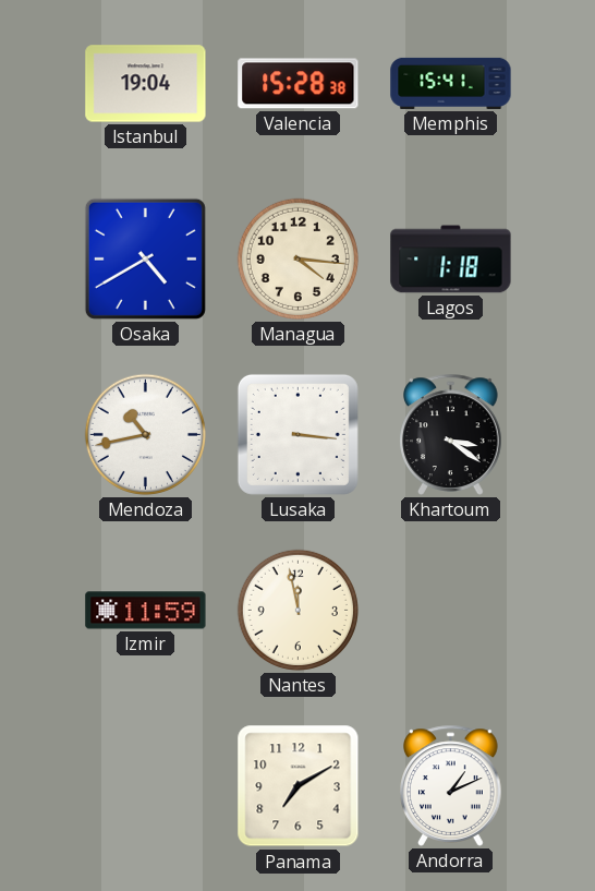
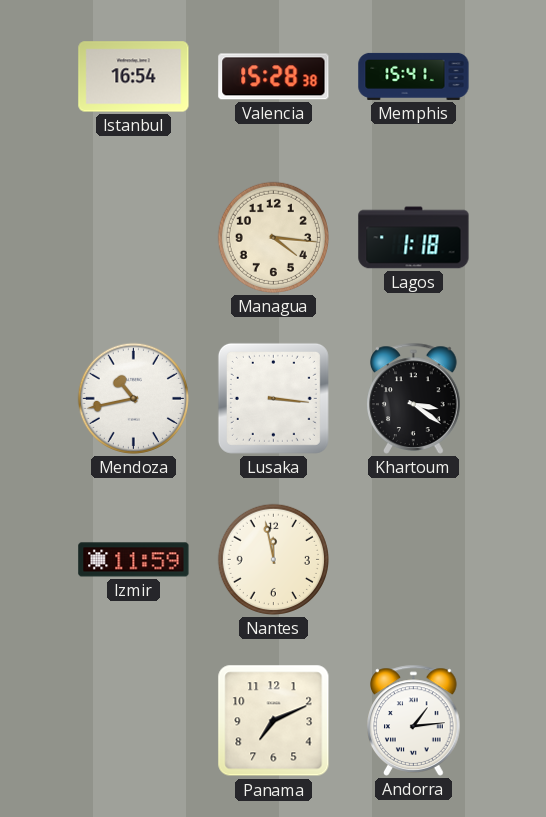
Istanbul: 19:04 -> 16:54
Osaka: 4:40 -> none
Panama: 7:10 -> 7:11
Andorra: 1:11 -> 1:14
